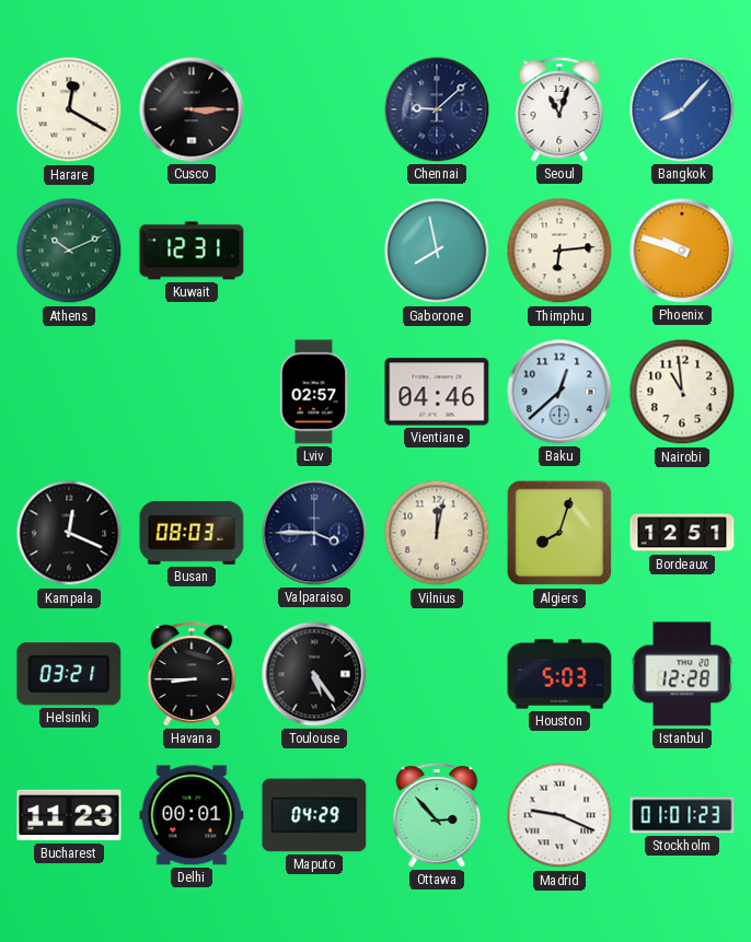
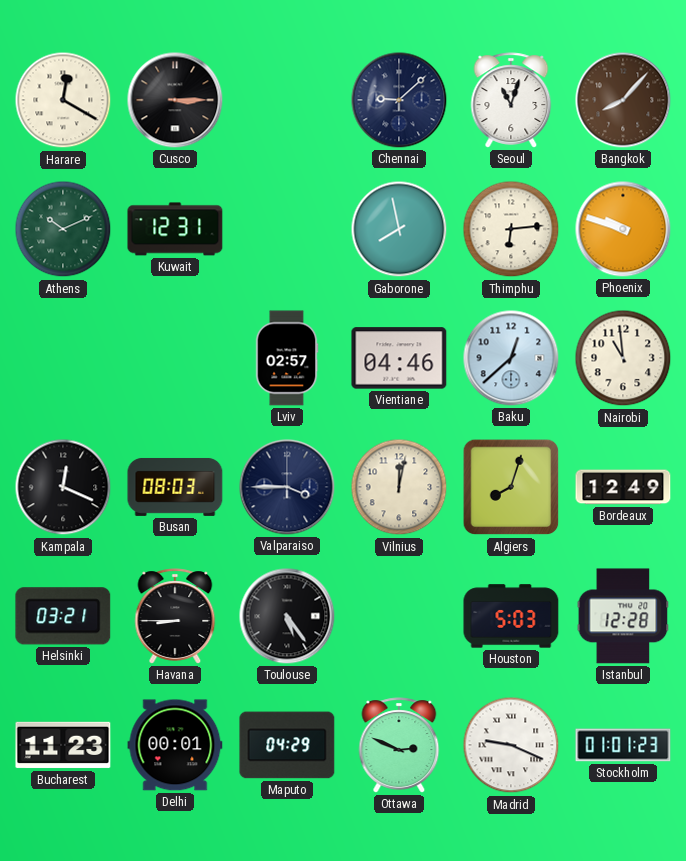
Bangkok dial: blue -> brown
Bordeaux: 12:51 -> 12:49
Ottawa: 2:53 -> 2:49
